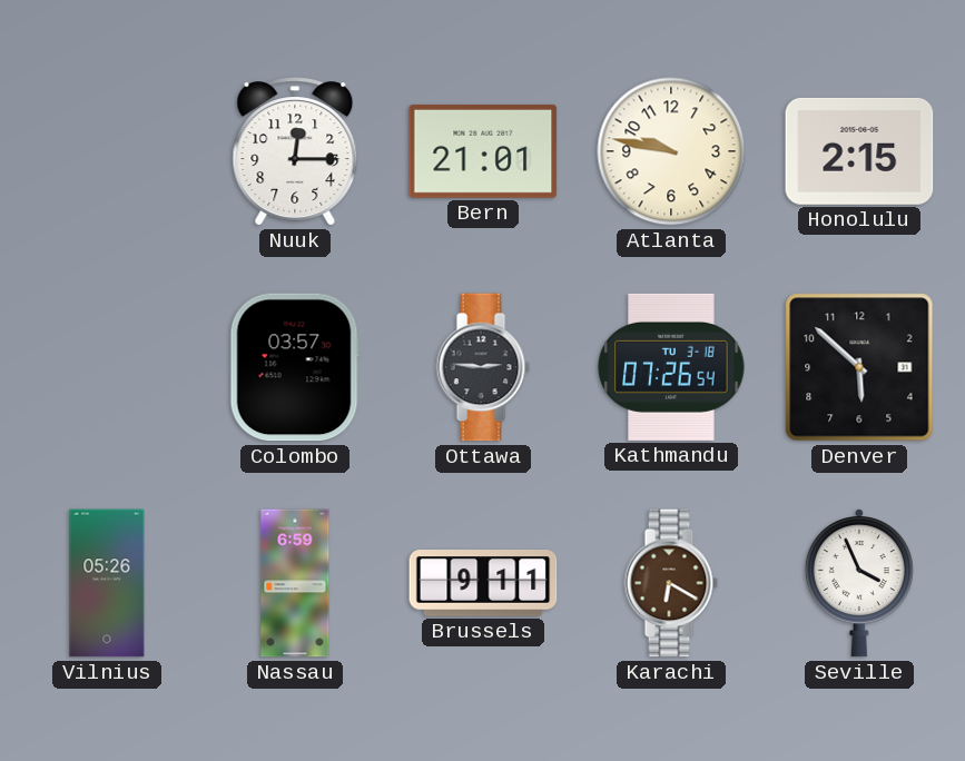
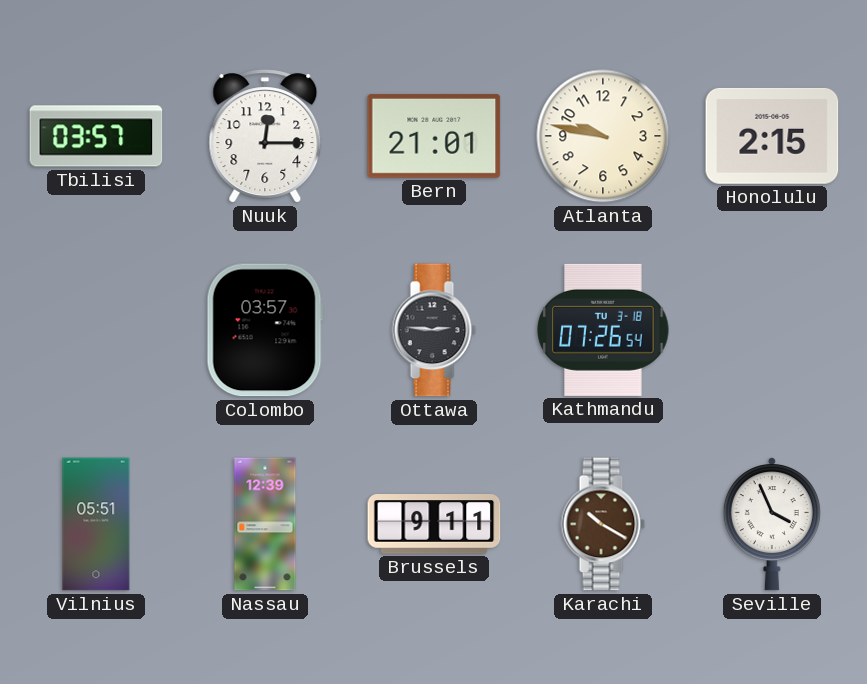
Tbilisi: none -> 03:57
Denver: 5:52 -> none
Vilnius: 05:26 -> 05:51
Nassau: 6:59 -> 12:39
Karachi: 6:20 -> 10:20
